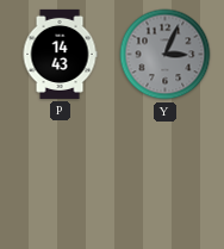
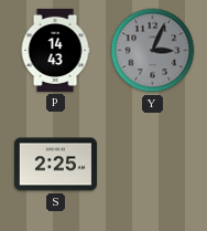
S: none -> 2:25
